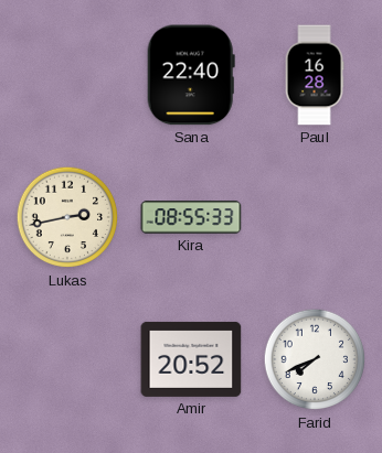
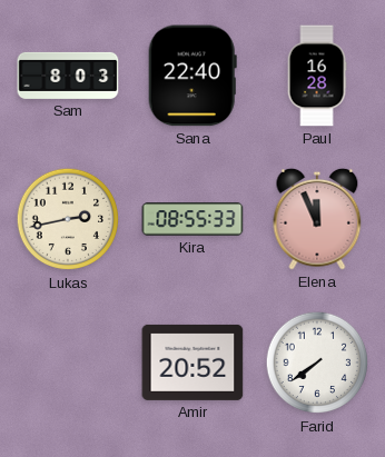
Sam: none -> 8:03
Elena: none -> 11:56
Farid: 7:41 -> 7:39
